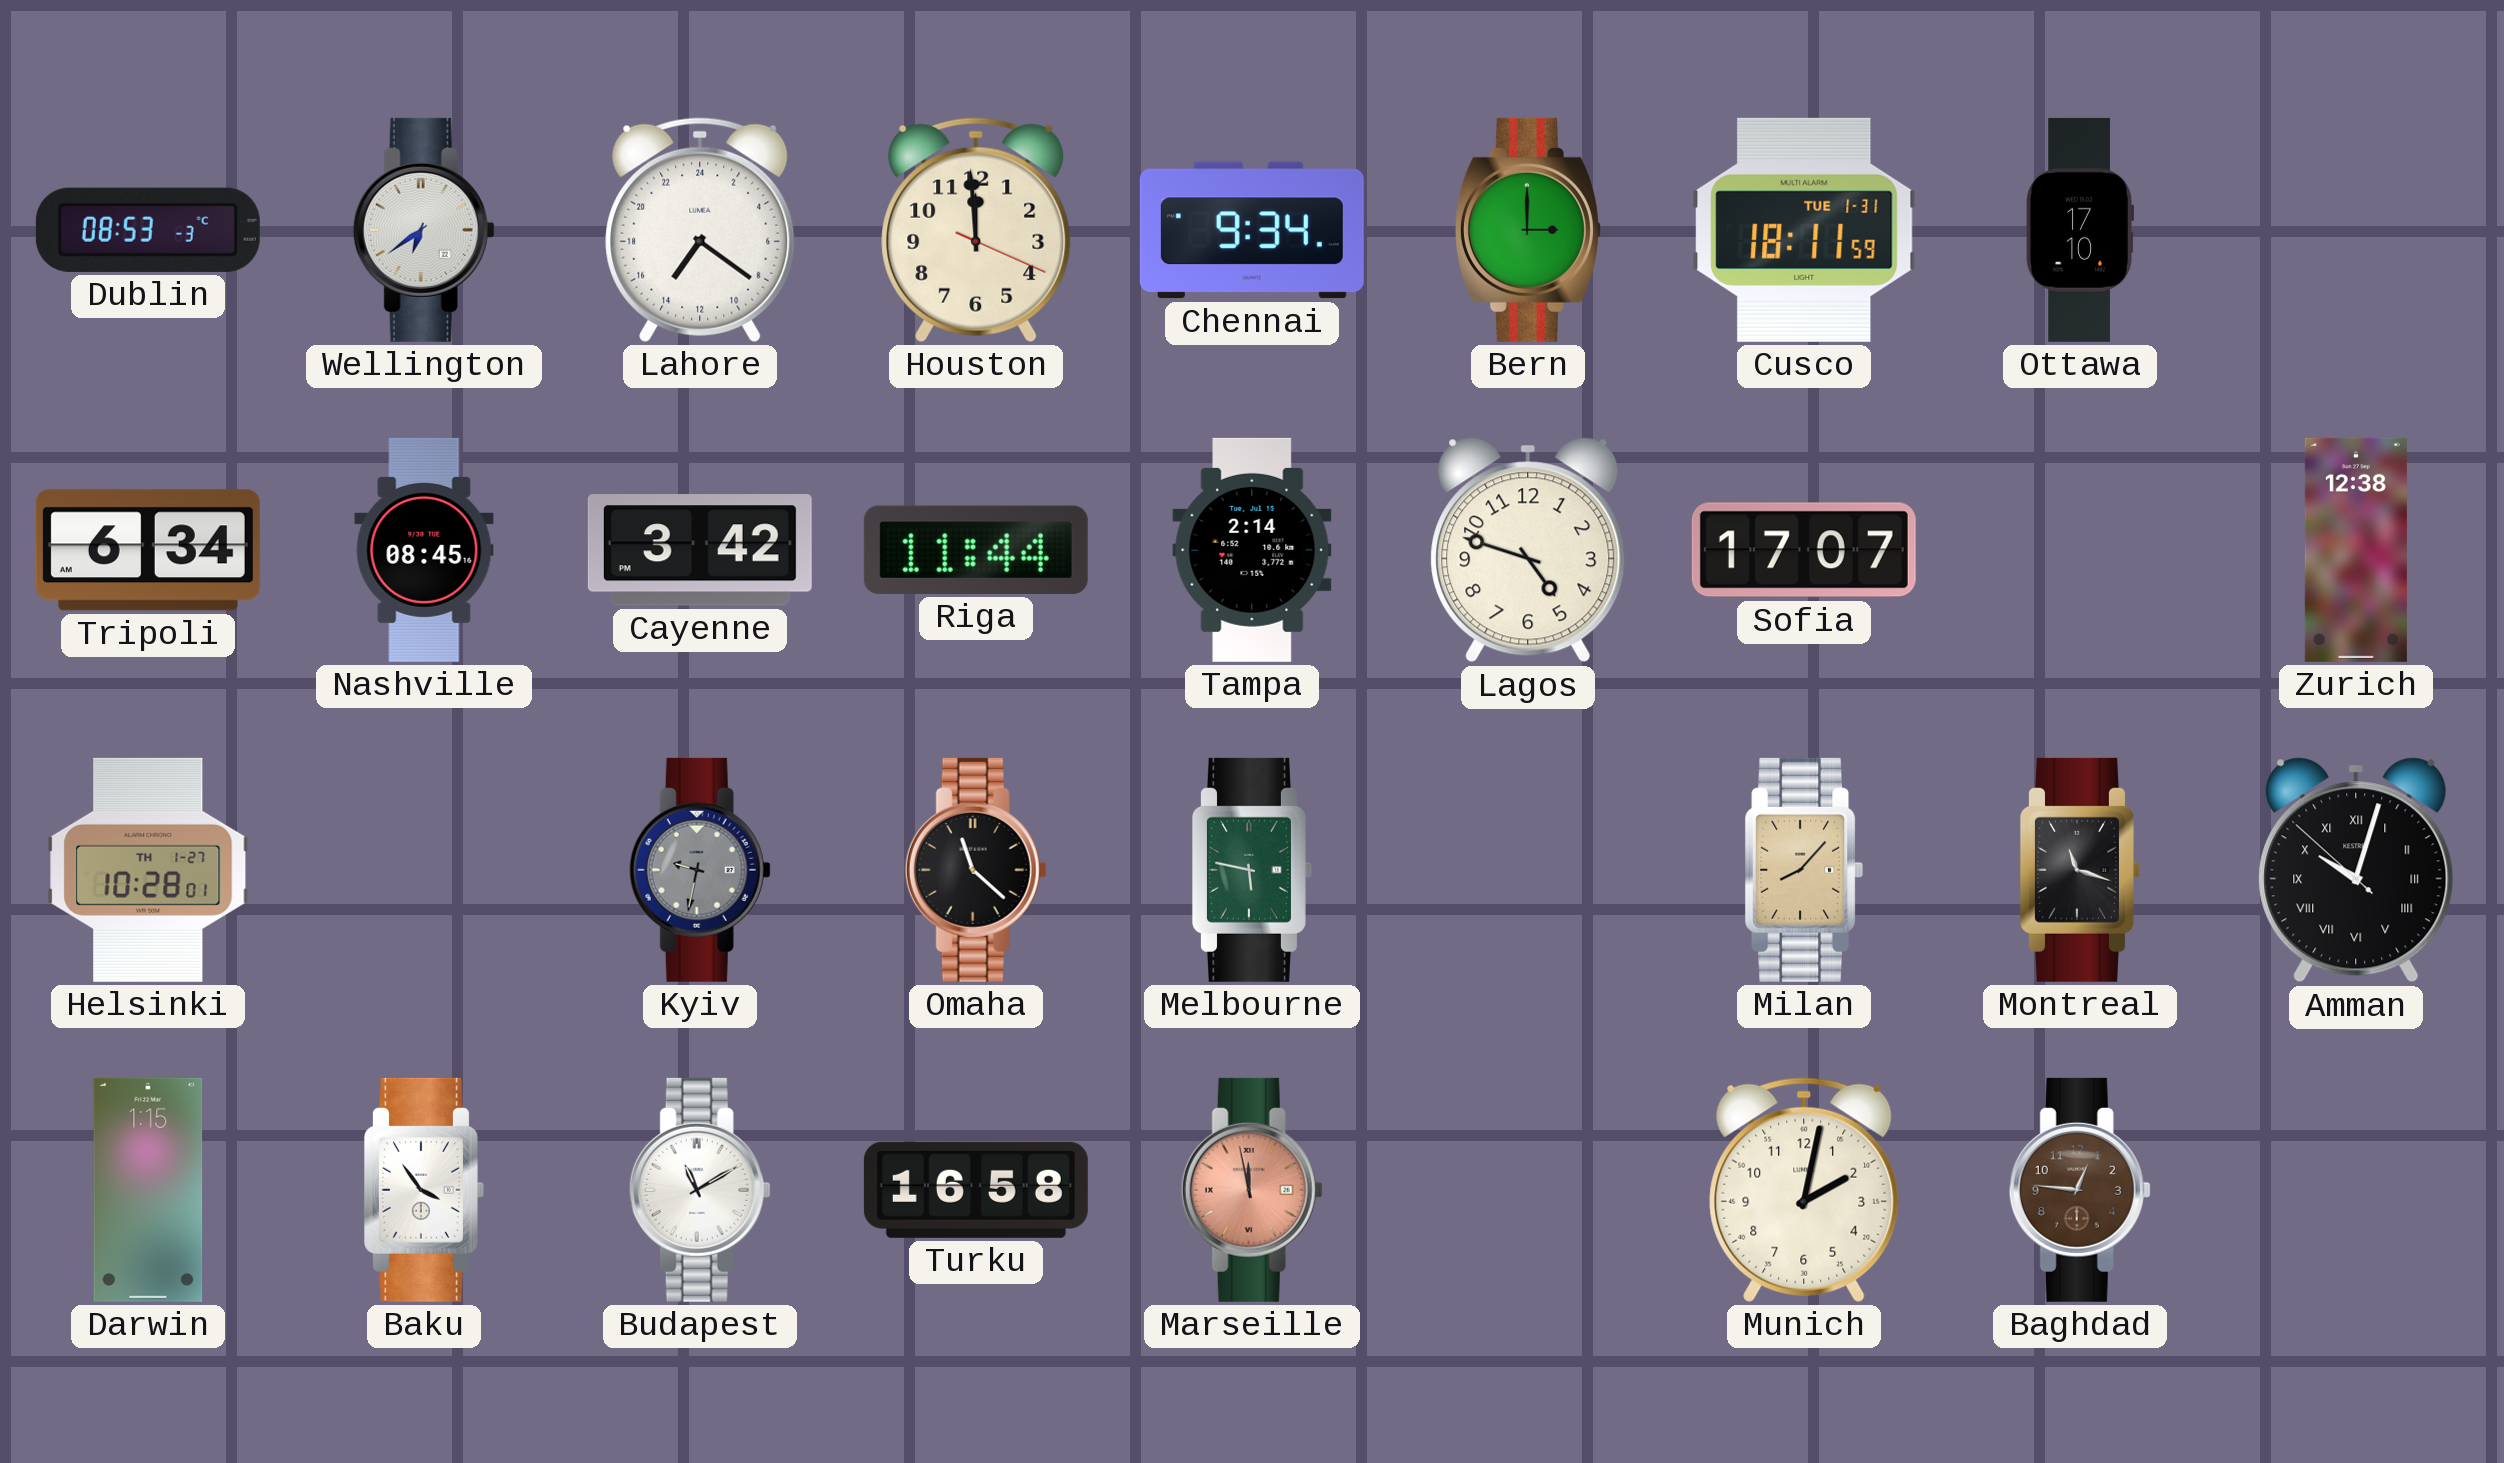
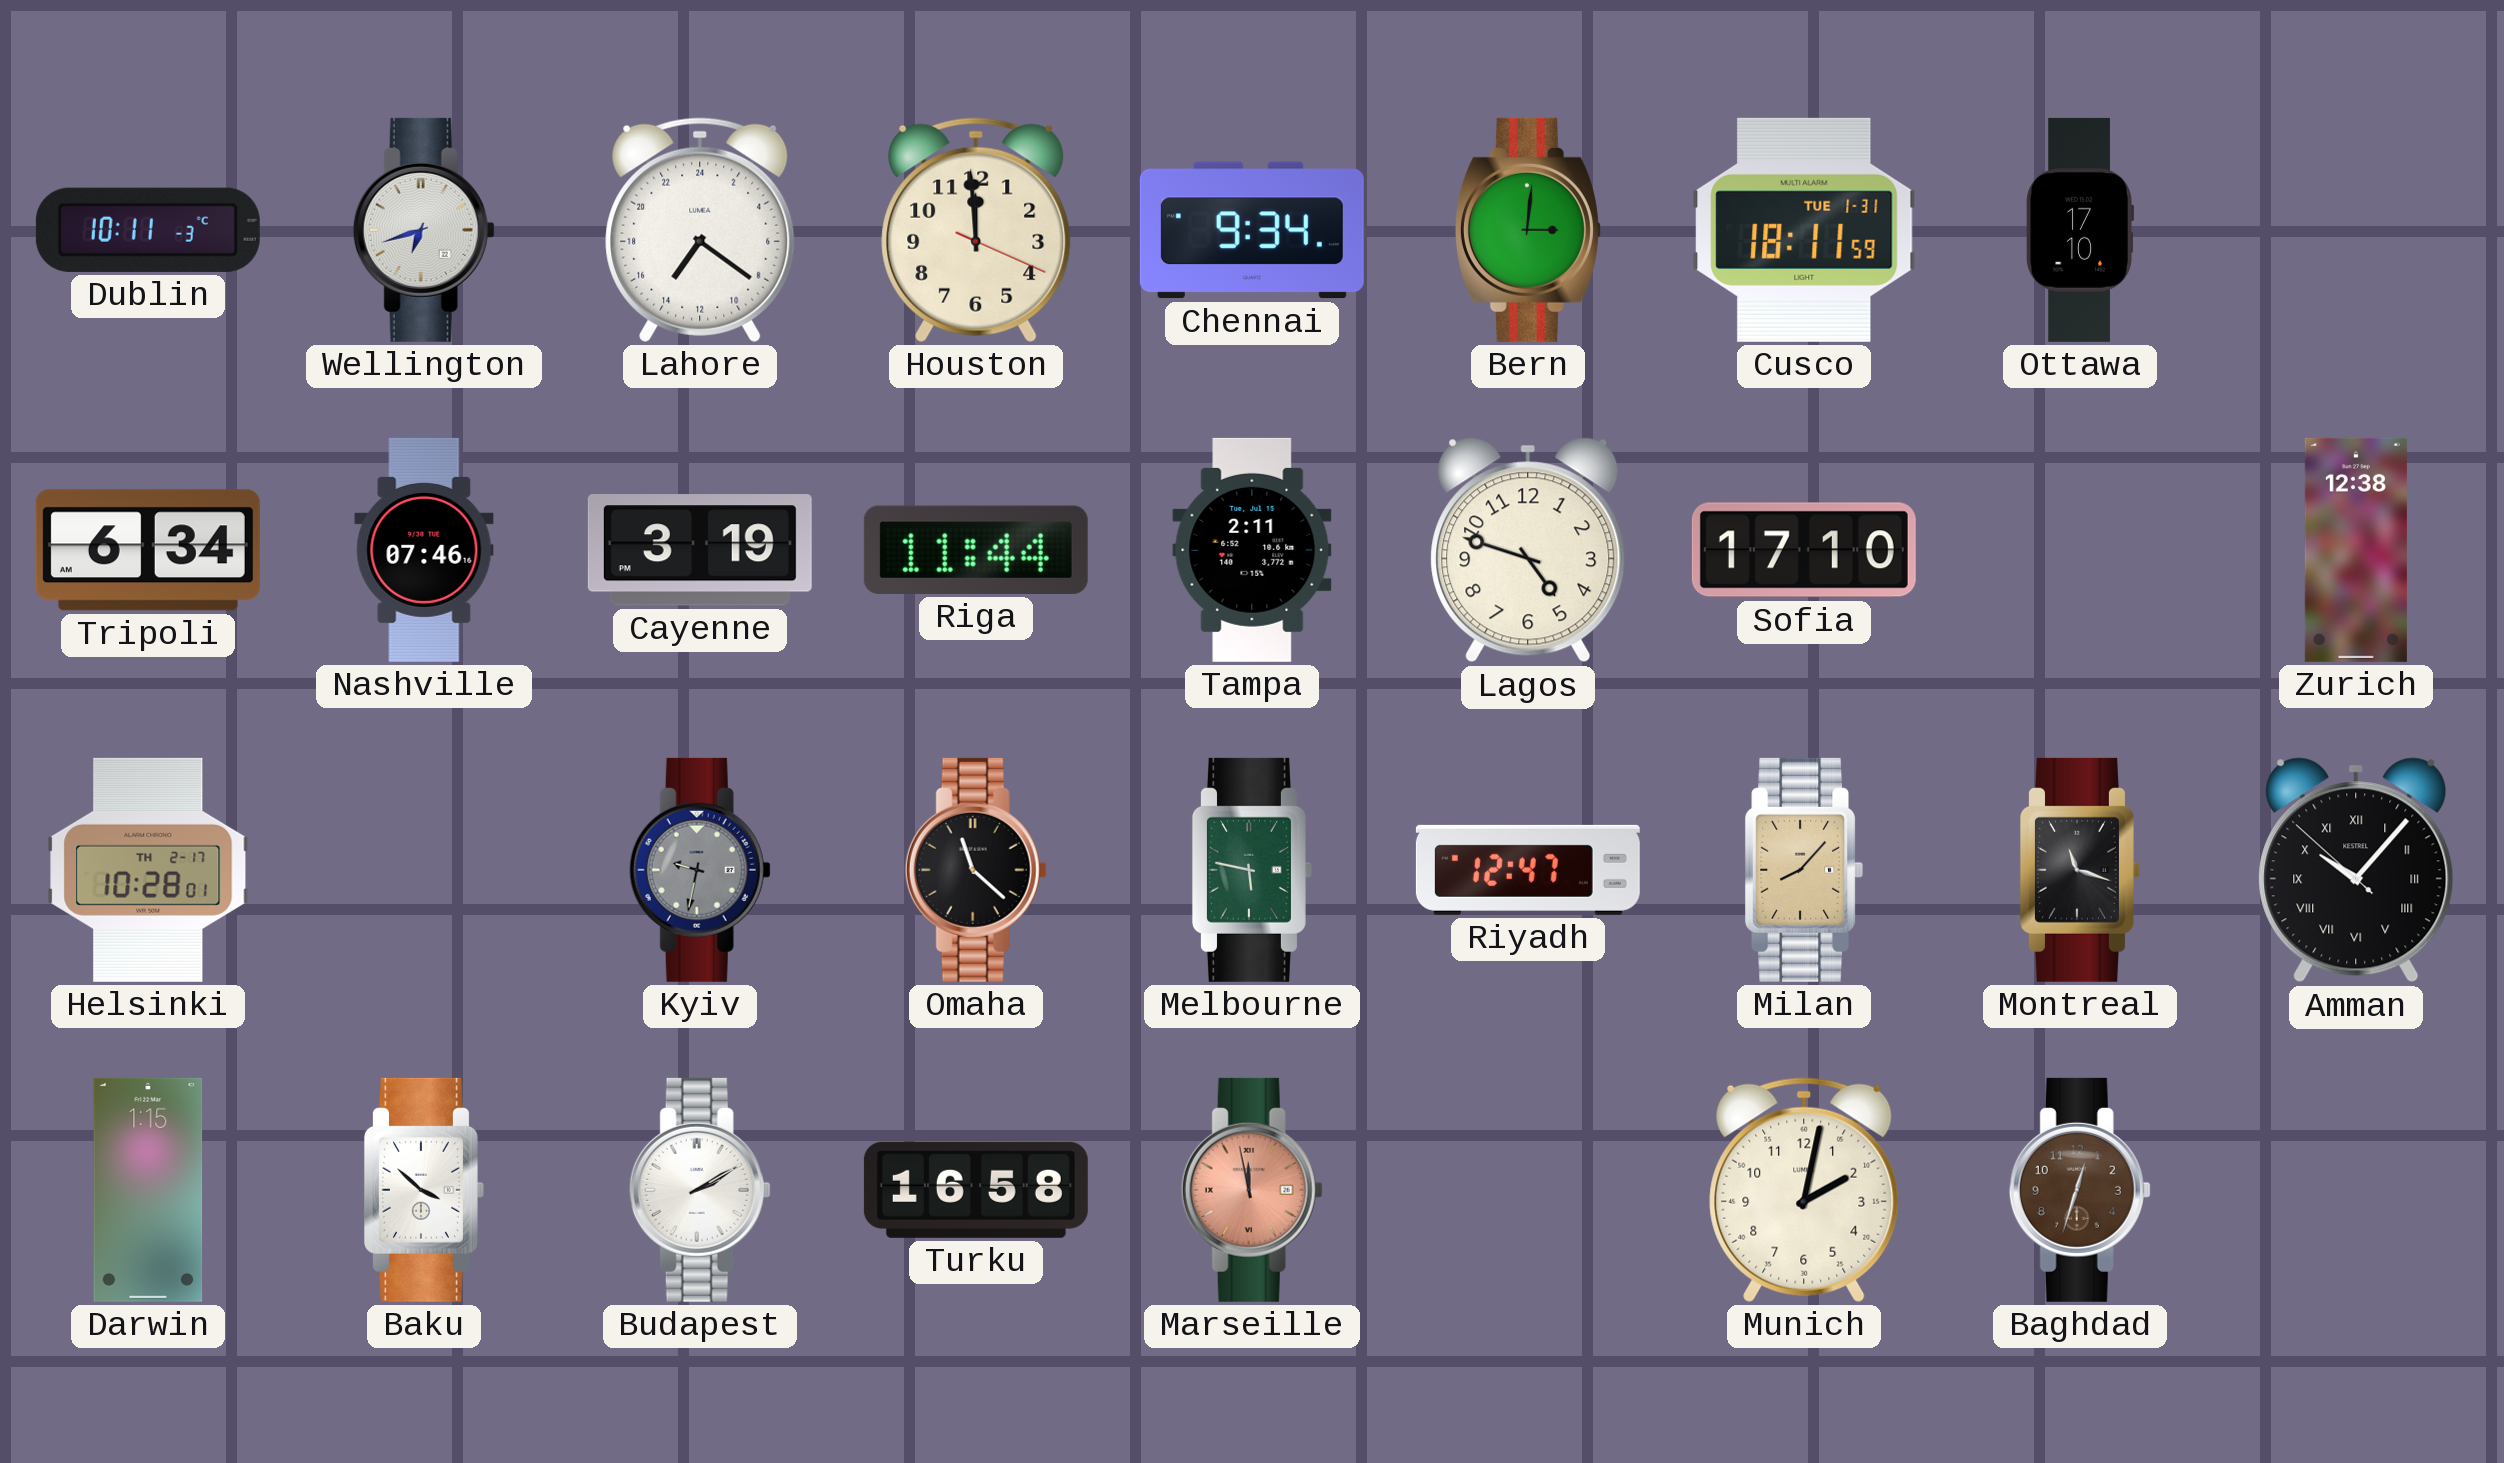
Dublin: 08:53 -> 10:11
Wellington: 6:39 -> 6:42
Bern: 3:00 -> 3:01
Nashville: 08:45 -> 07:46
Cayenne: 3:42 -> 3:19
Tampa: 2:14 -> 2:11
Sofia: 17:07 -> 17:10
Helsinki date: TH 1-27 -> TH 2-17
Riyadh: none -> 12:47
Amman: 10:02 -> 10:06
Baku: 3:54 -> 3:52
Budapest: 11:10 -> 2:10
Baghdad: 12:46 -> 12:33
